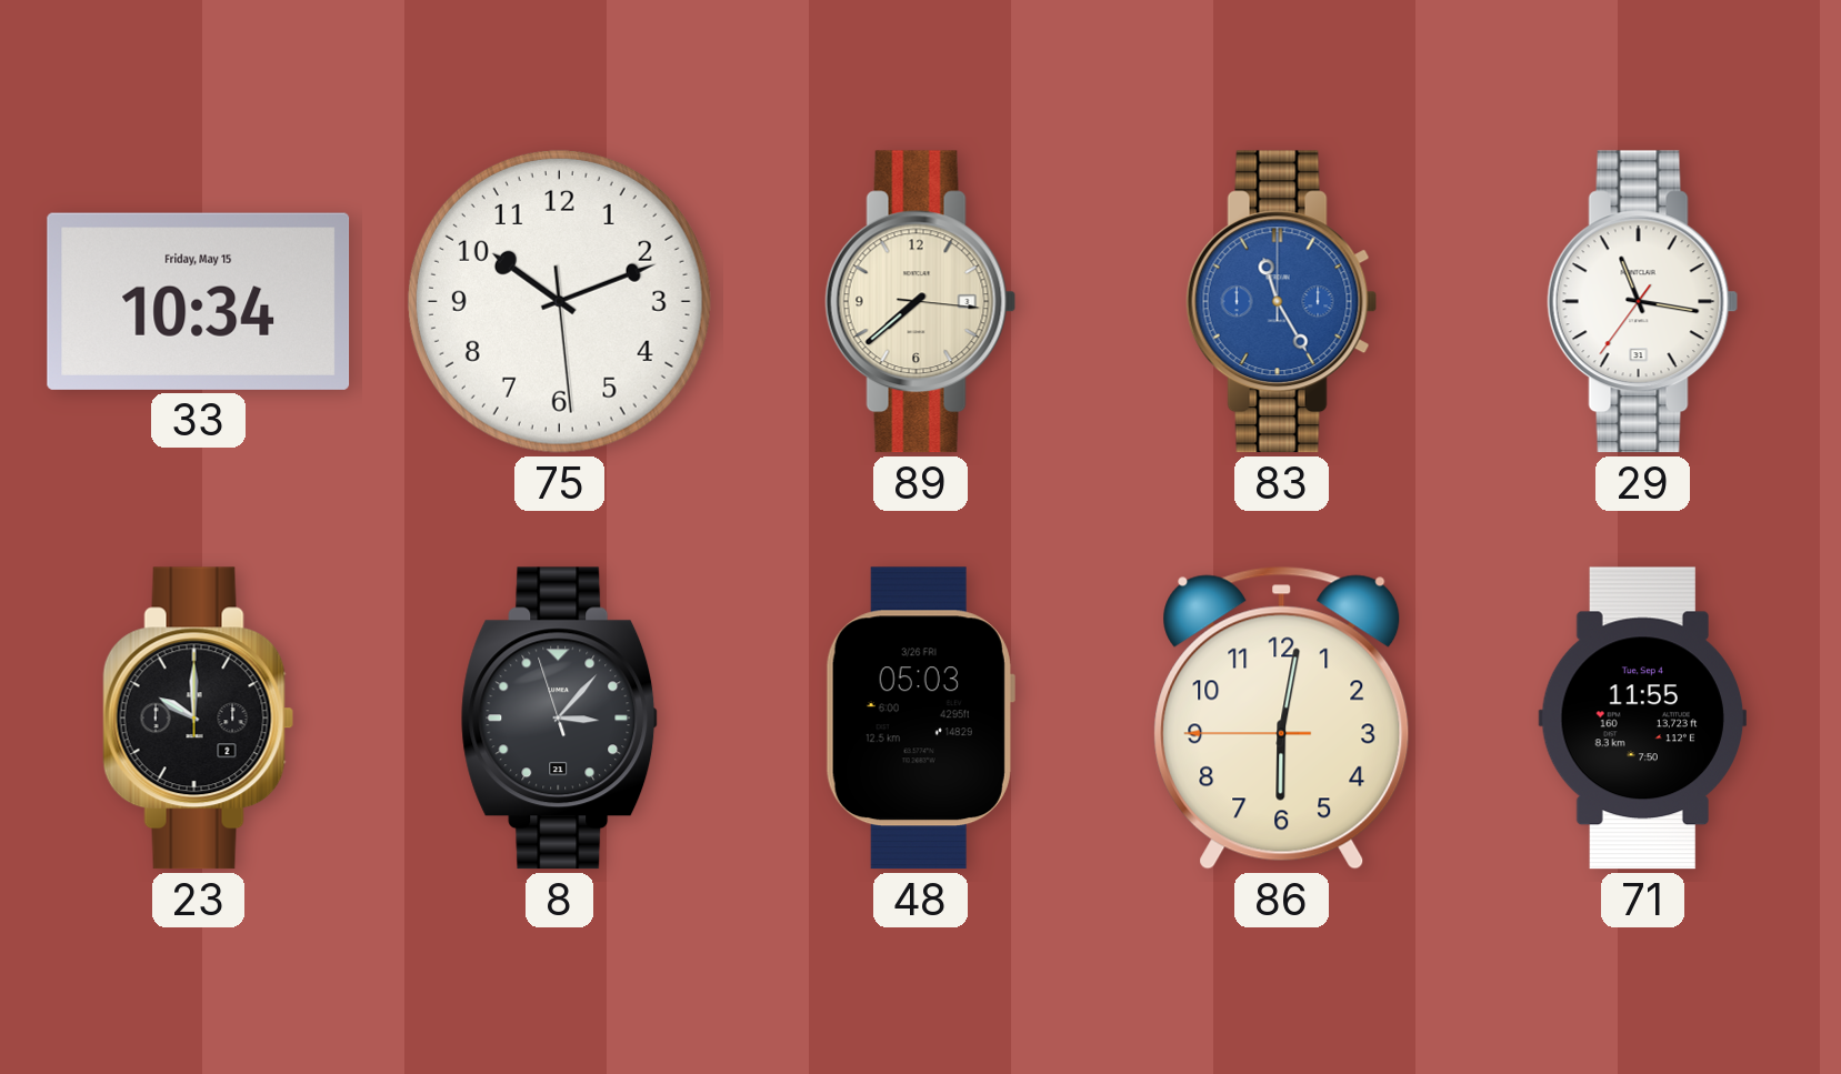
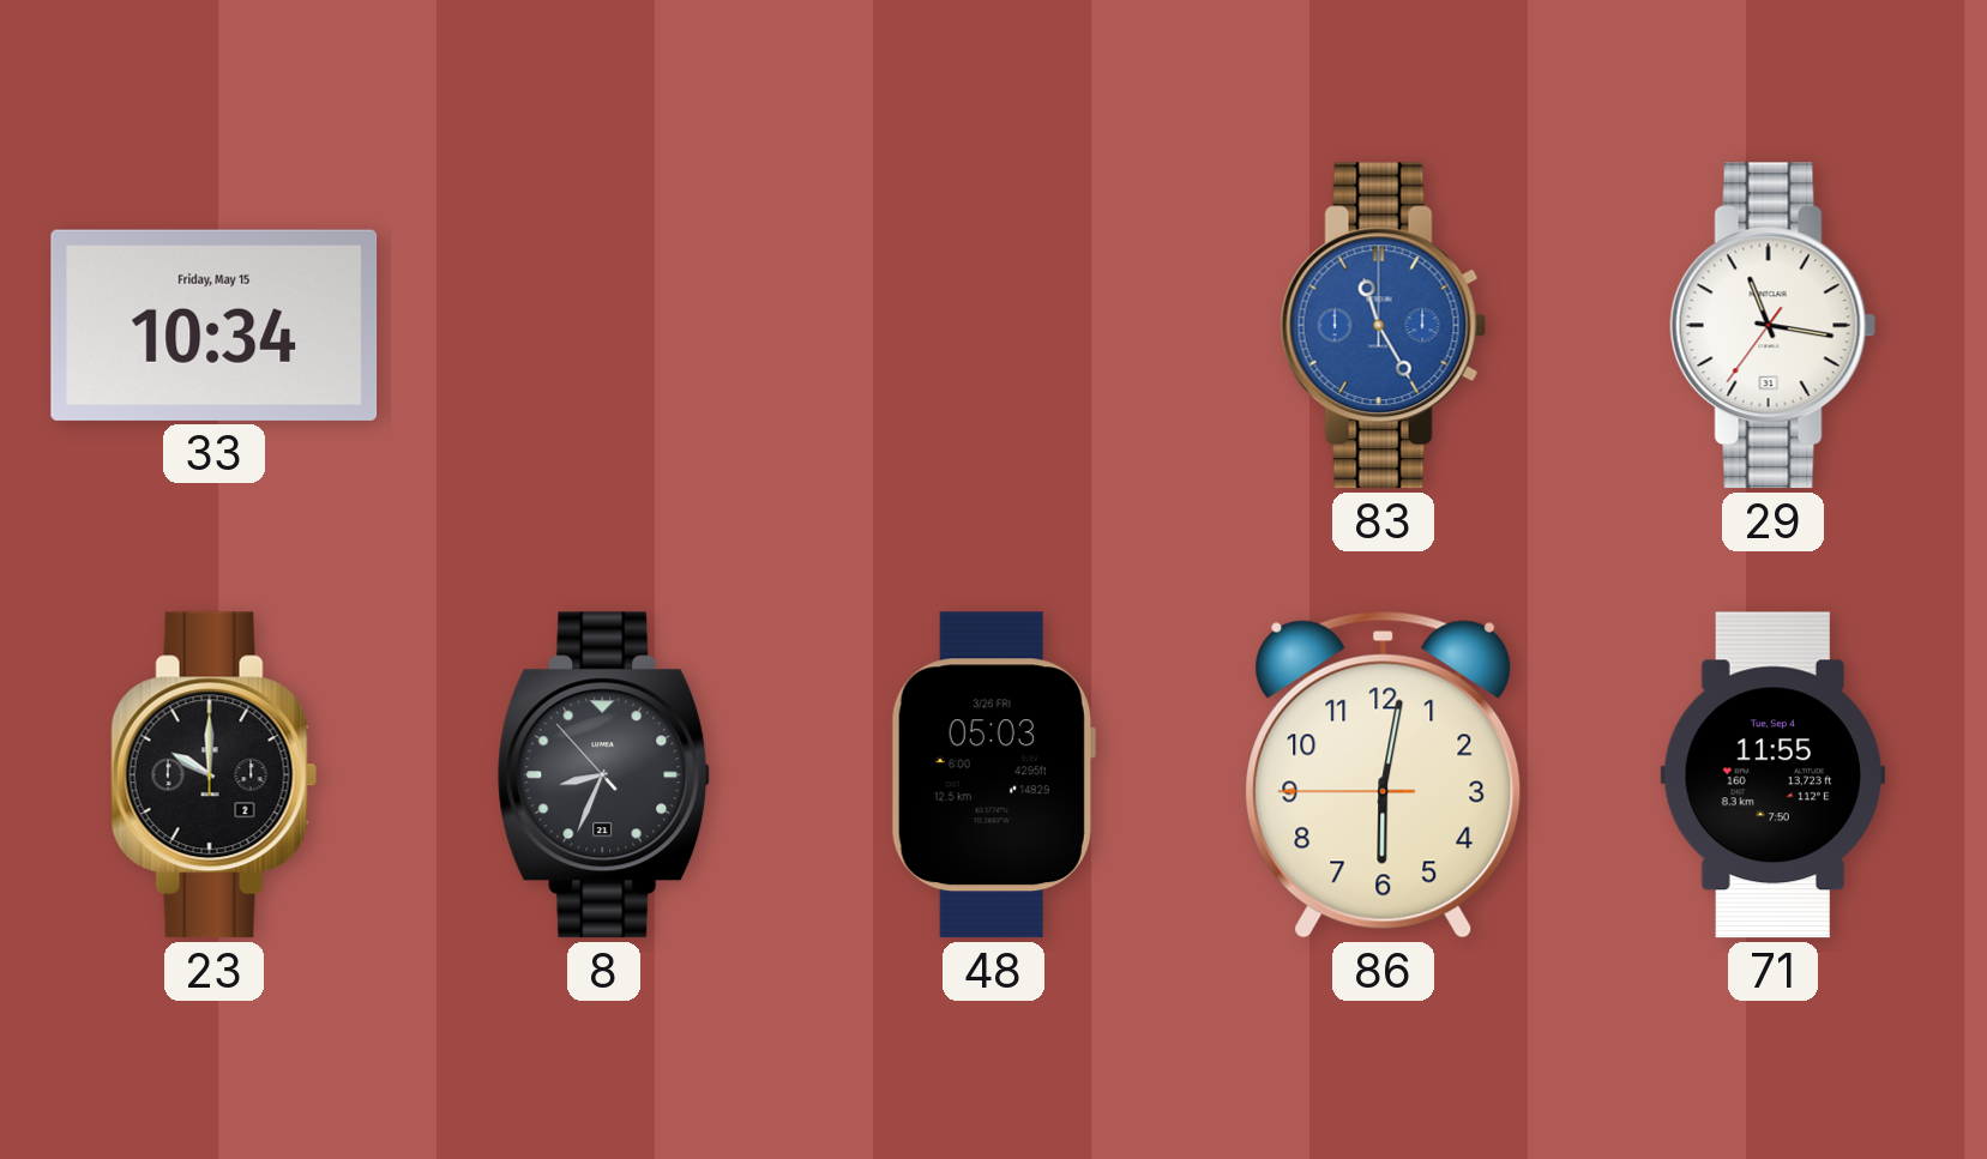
75: 10:11 -> none
89: 7:38 -> none
8: 3:06 -> 8:33
